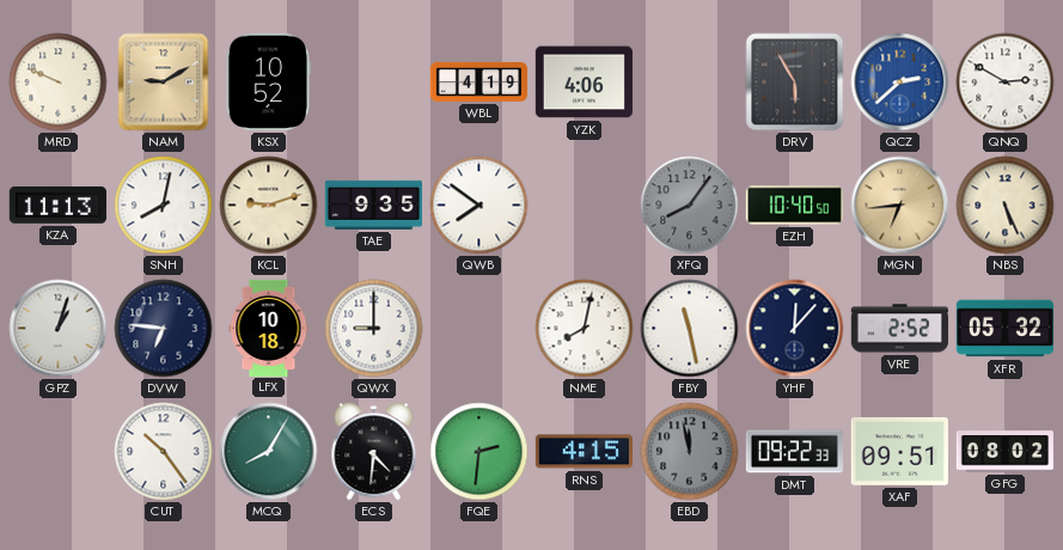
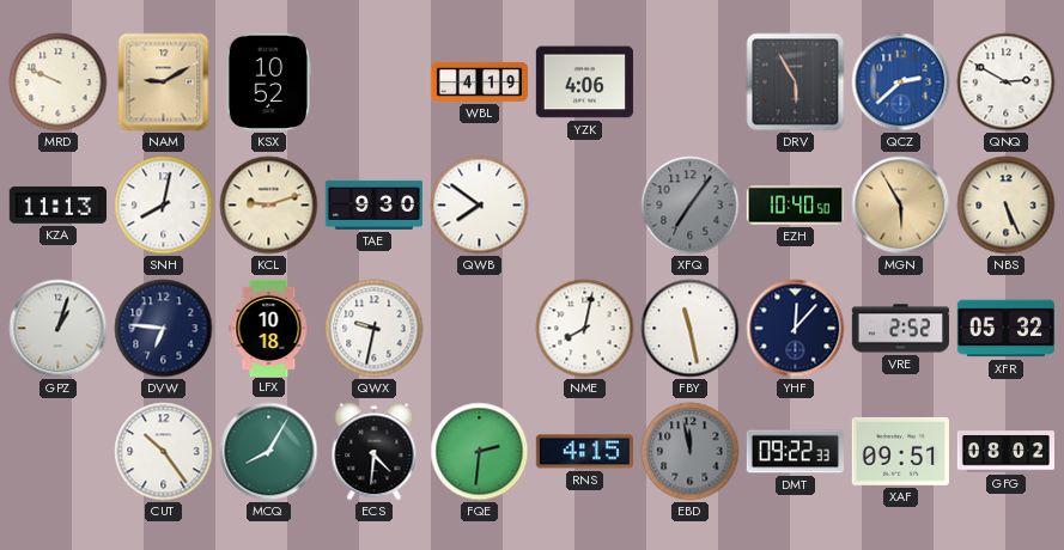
TAE: 9:35 -> 9:30
XFQ: 8:06 -> 7:06
MGN: 6:44 -> 5:55
QWX: 9:00 -> 9:32
